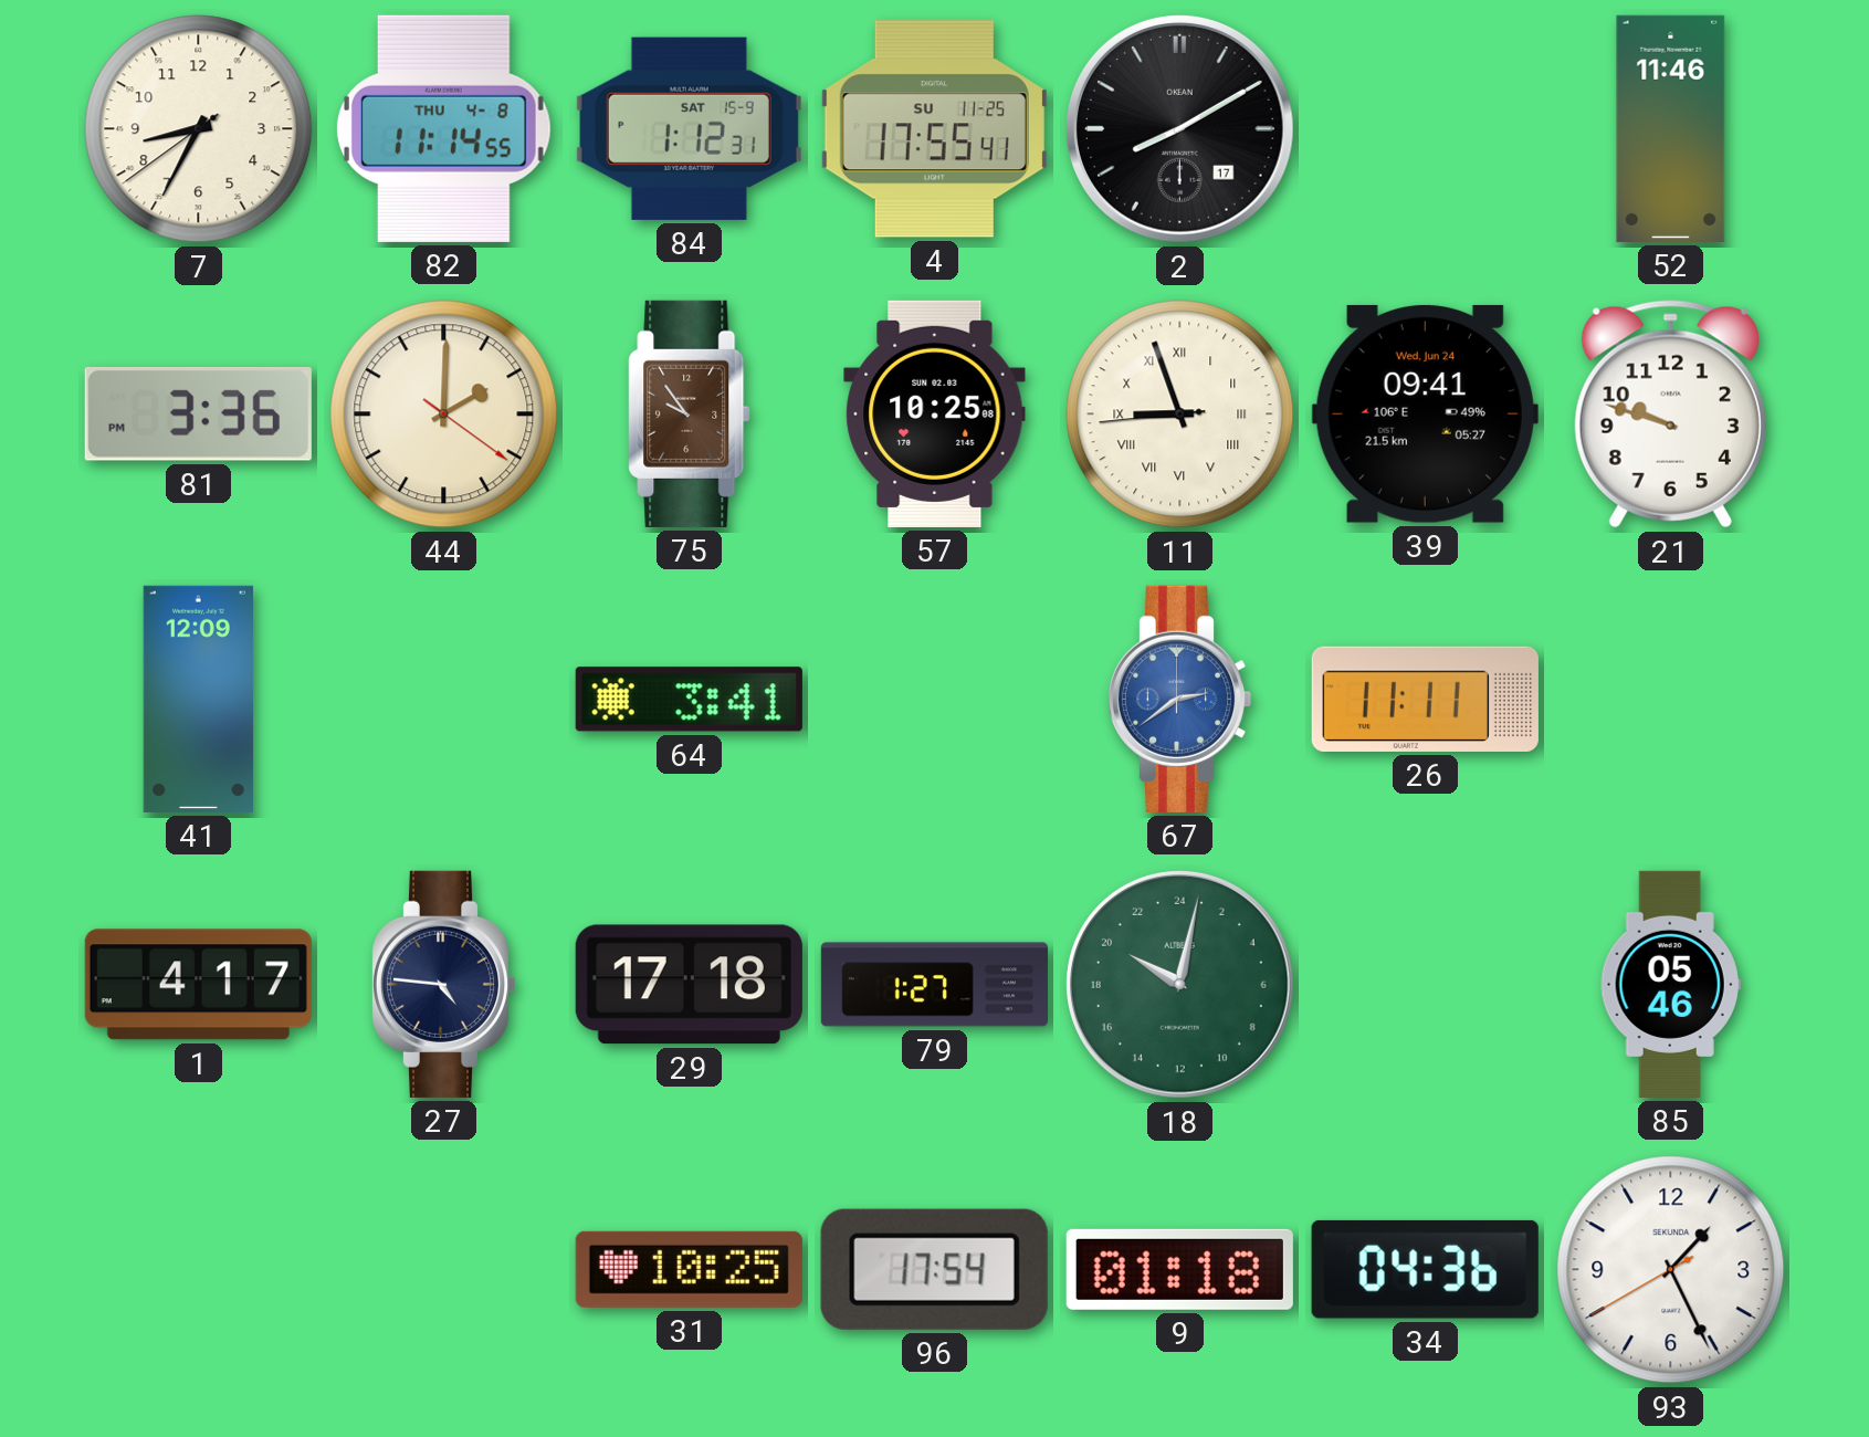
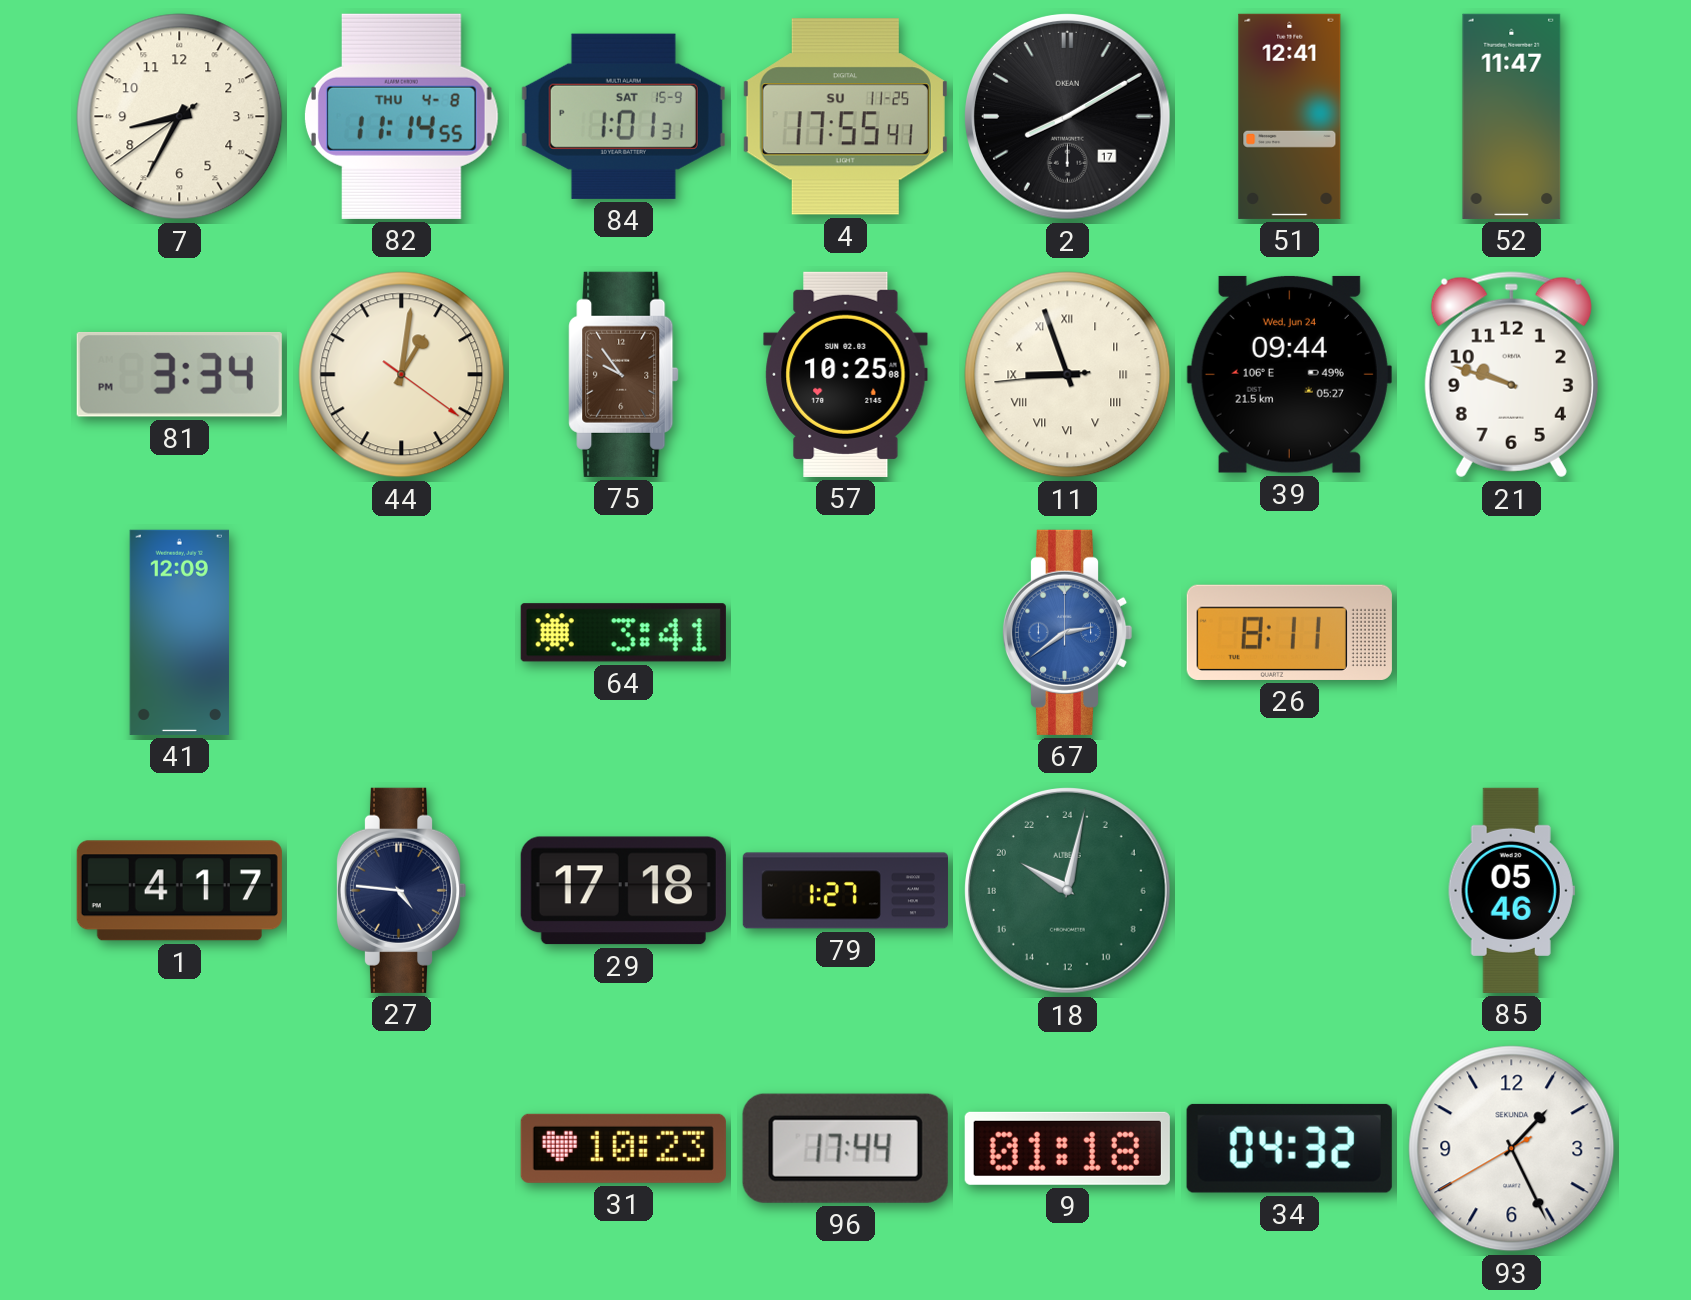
84: 1:12 -> 1:01
51: none -> 12:41
52: 11:46 -> 11:47
81: 3:36 -> 3:34
44: 2:00 -> 1:01
39: 09:41 -> 09:44
26: 11:11 -> 8:11
31: 10:25 -> 10:23
96: 17:54 -> 17:44
34: 04:36 -> 04:32
